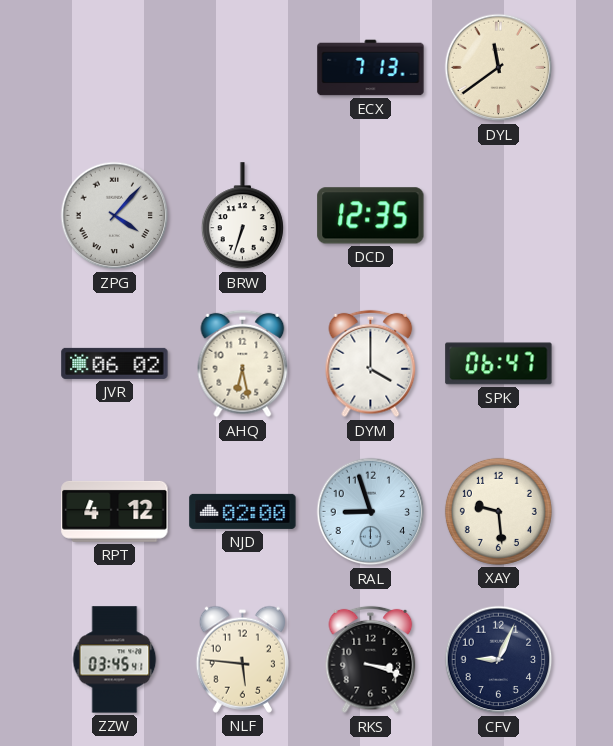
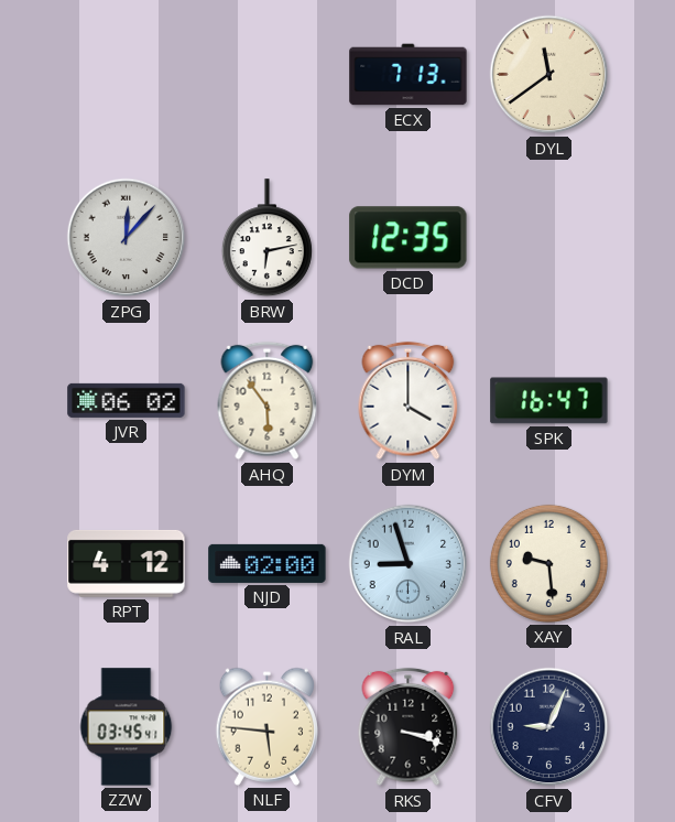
ZPG: 4:07 -> 12:07
BRW: 6:33 -> 6:13
AHQ: 6:28 -> 5:54
SPK: 06:47 -> 16:47
